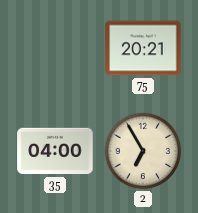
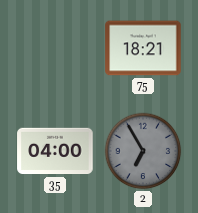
75: 20:21 -> 18:21
2 dial: cream -> grey
